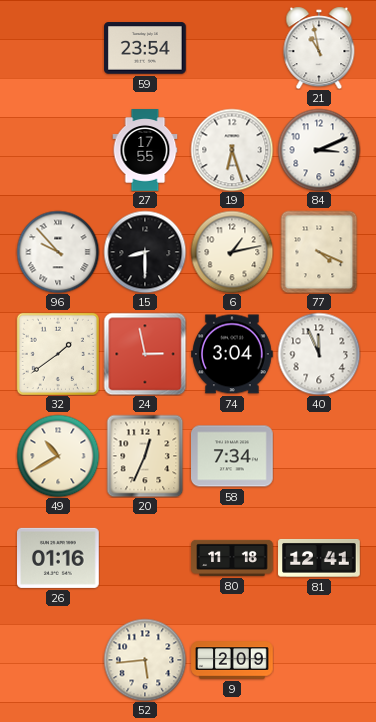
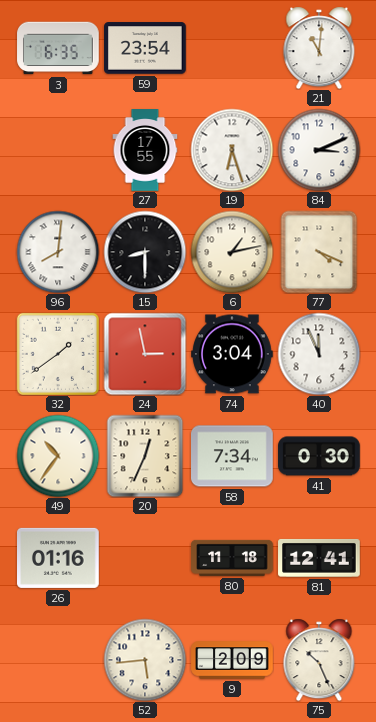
3: none -> 6:35
21: 10:58 -> 11:01
96: 9:53 -> 8:01
49: 10:40 -> 10:36
41: none -> 0:30
75: none -> 10:26
